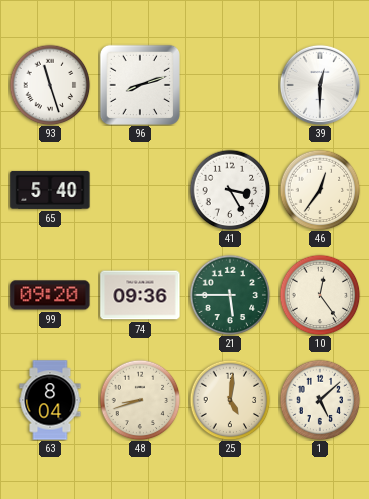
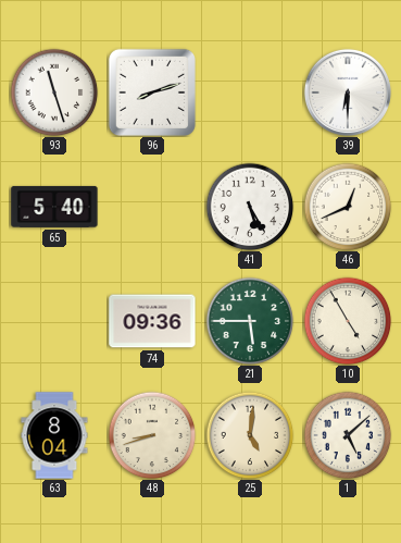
39: 12:30 -> 6:30
41: 3:25 -> 5:25
46: 12:36 -> 12:41
99: 09:20 -> none
10: 12:24 -> 4:55
